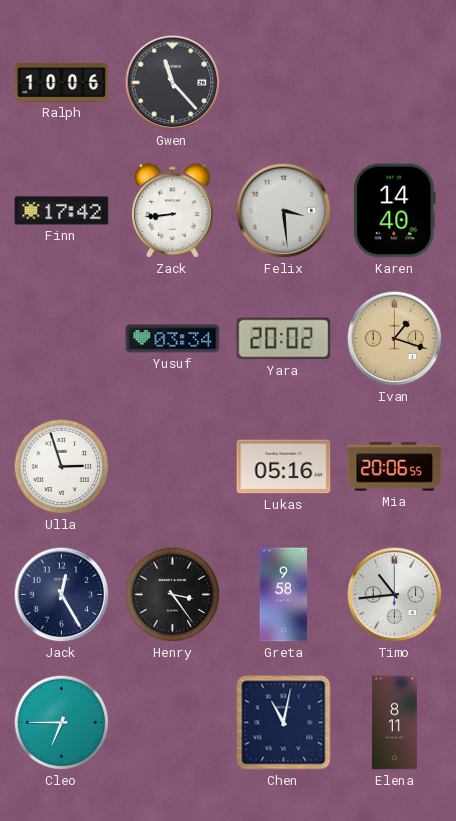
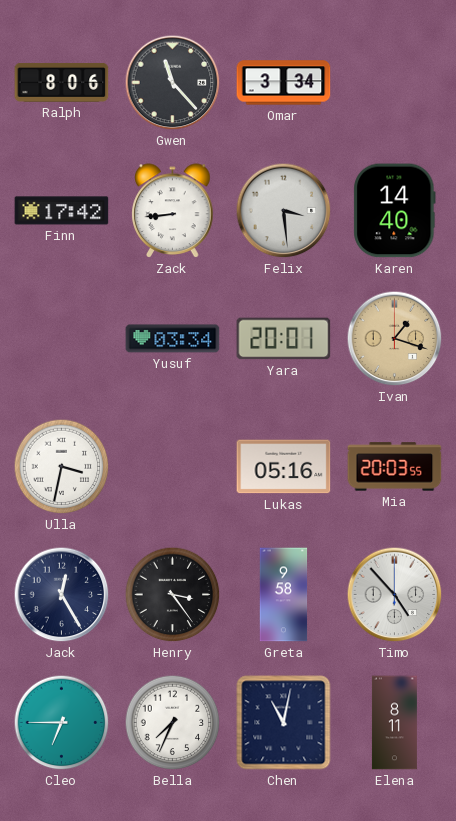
Ralph: 10:06 -> 8:06
Omar: none -> 3:34
Yara: 20:02 -> 20:01
Ulla: 2:57 -> 3:32
Mia: 20:06 -> 20:03
Timo: 10:44 -> 4:53
Bella: none -> 7:34
